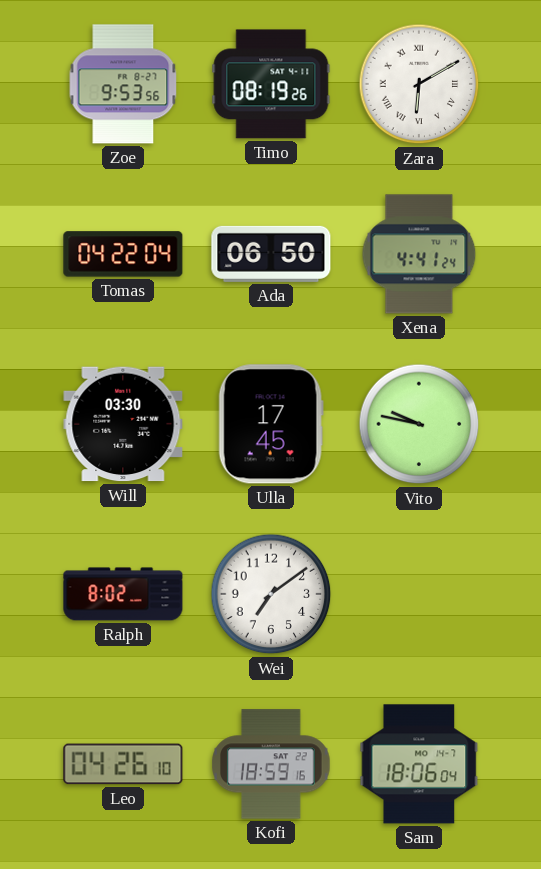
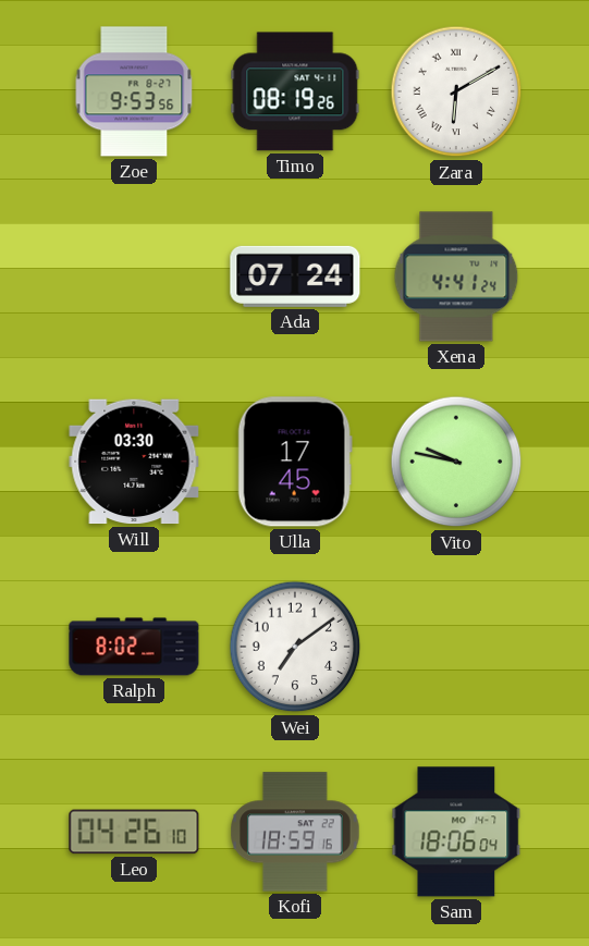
Tomas: 04:22 -> none
Ada: 06:50 -> 07:24
